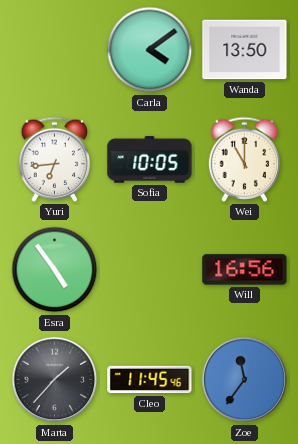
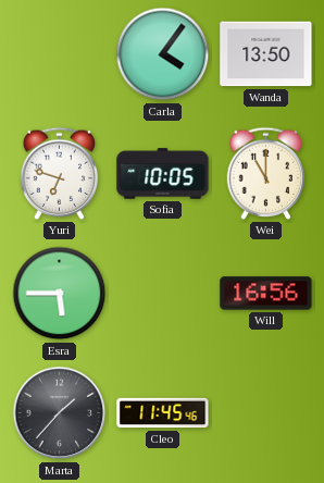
Carla: 4:09 -> 4:06
Yuri: 6:44 -> 6:48
Esra: 4:54 -> 5:45
Zoe: 11:36 -> none
